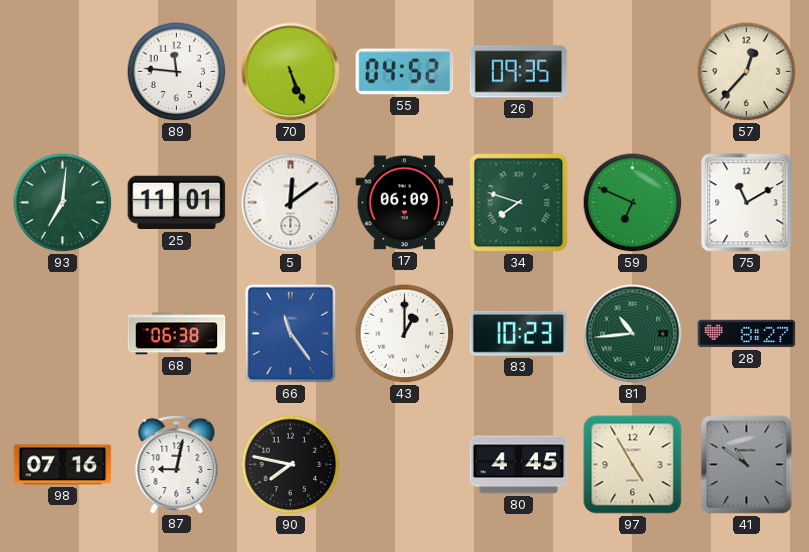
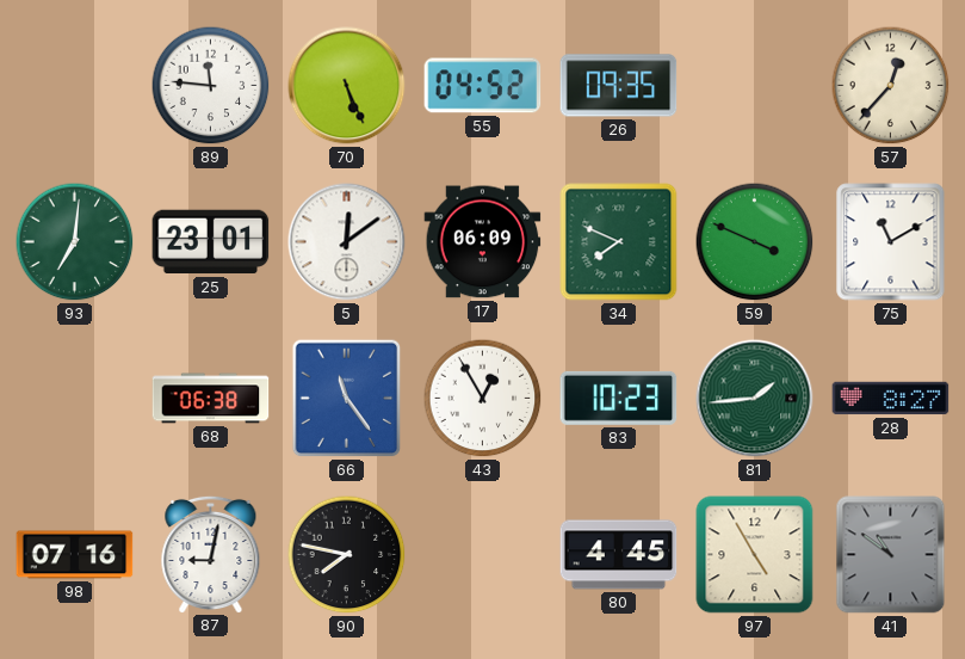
25: 11:01 -> 23:01
34: 7:48 -> 7:49
59: 6:49 -> 3:49
43: 1:00 -> 12:55
81: 10:44 -> 1:44
